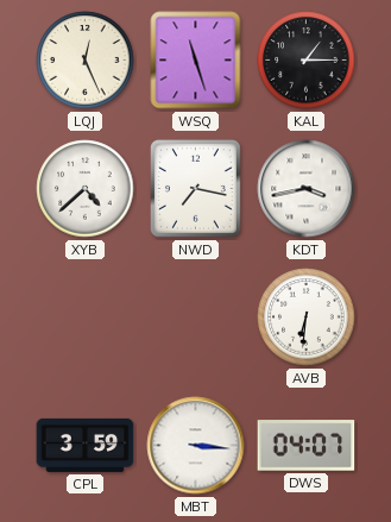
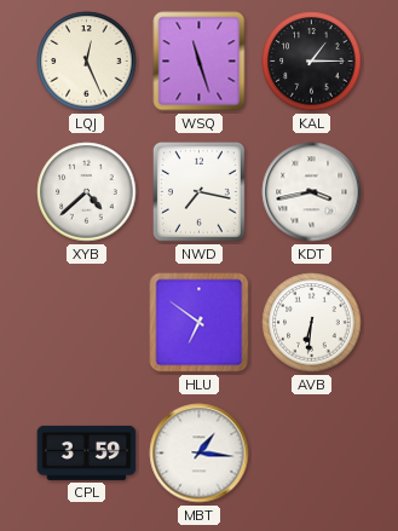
HLU: none -> 6:51
MBT: 3:16 -> 1:16
DWS: 04:07 -> none
